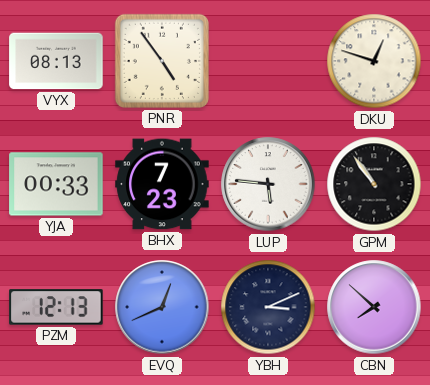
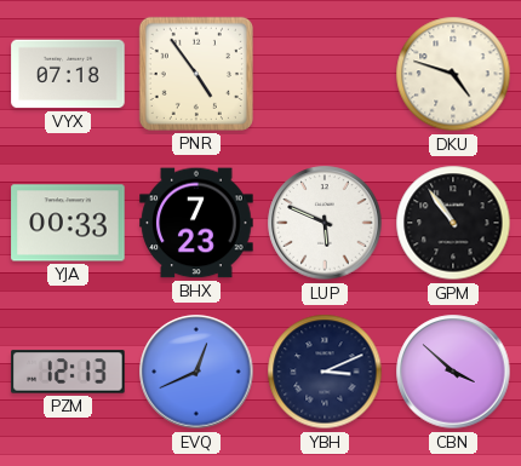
VYX: 08:13 -> 07:18
DKU: 12:48 -> 4:48
LUP: 5:46 -> 5:49
CBN: 7:52 -> 3:52
